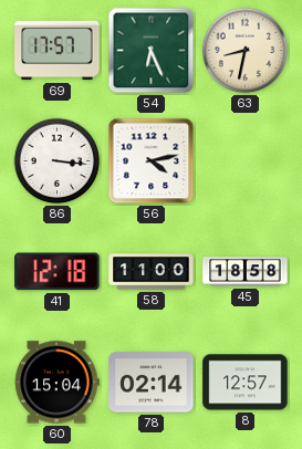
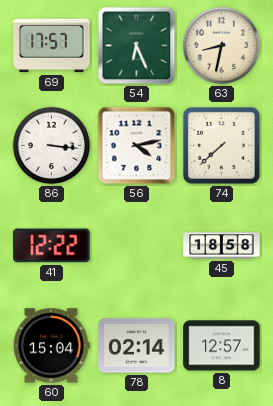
74: none -> 7:38
41: 12:18 -> 12:22
58: 11:00 -> none
